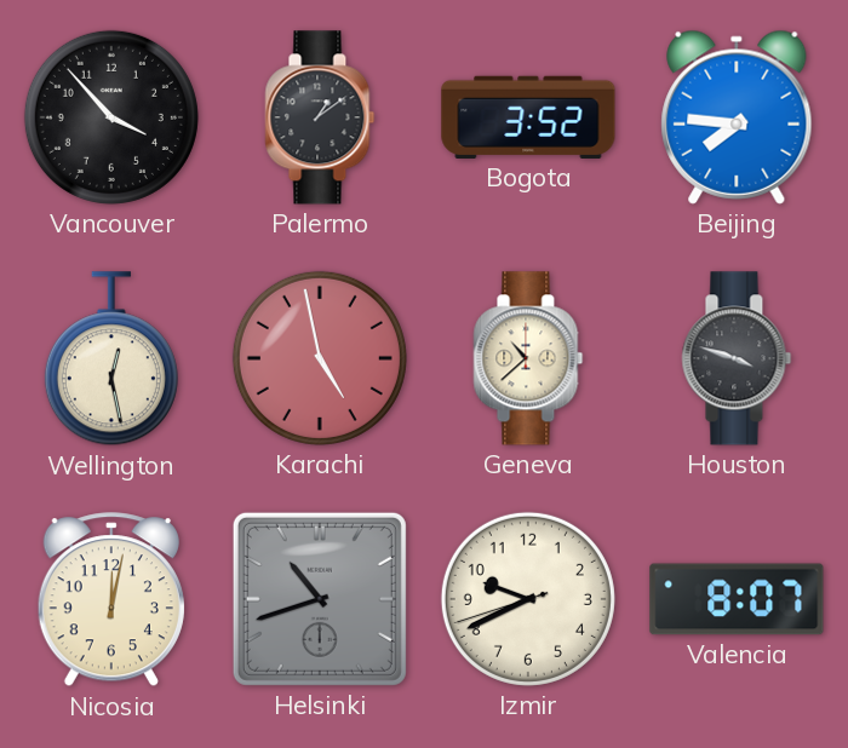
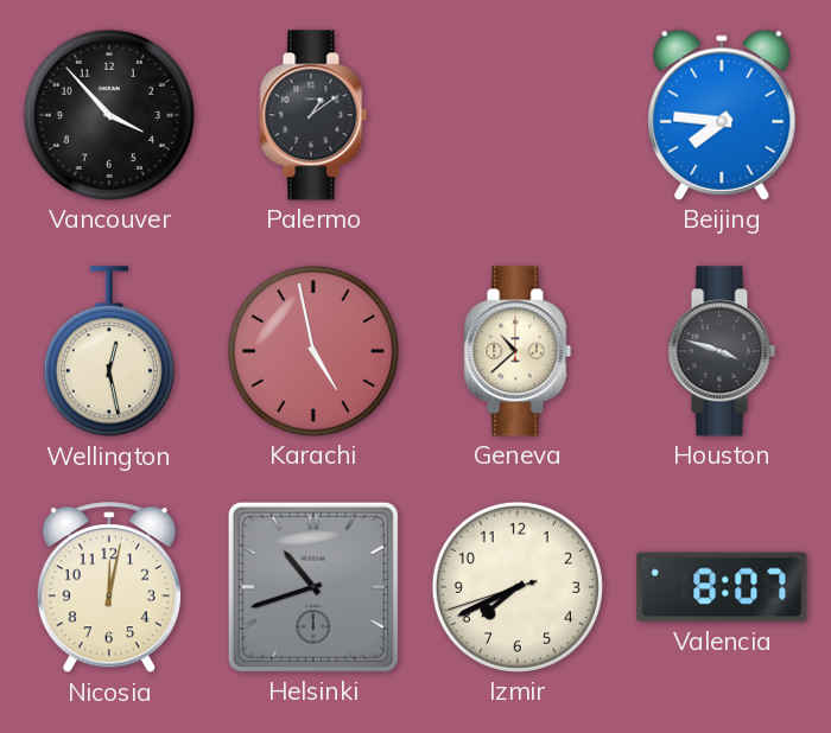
Bogota: 3:52 -> none
Izmir: 9:40 -> 7:40
